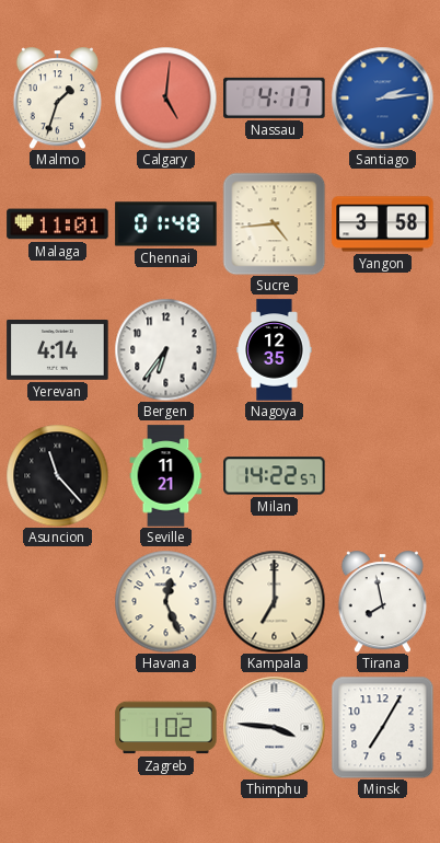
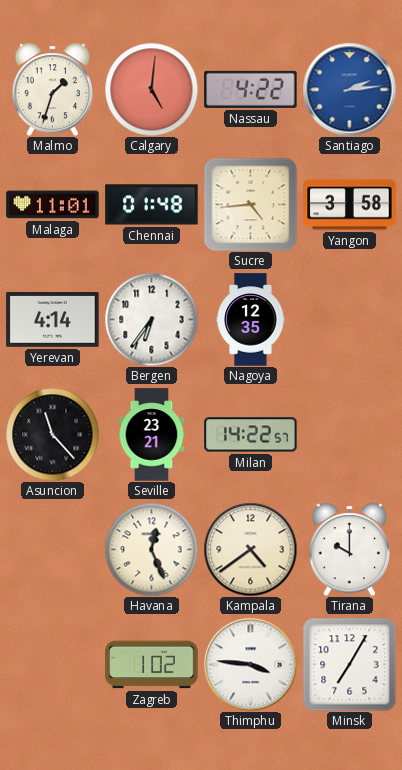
Nassau: 4:17 -> 4:22
Seville: 11:21 -> 23:21
Kampala: 7:00 -> 4:39
Tirana: 7:58 -> 10:00
